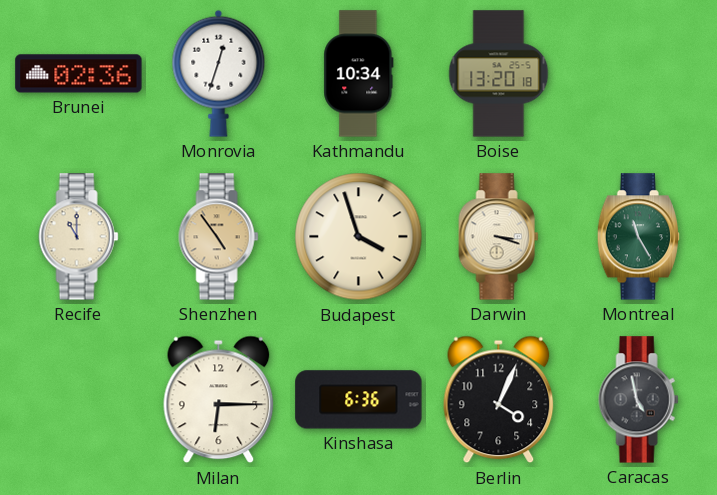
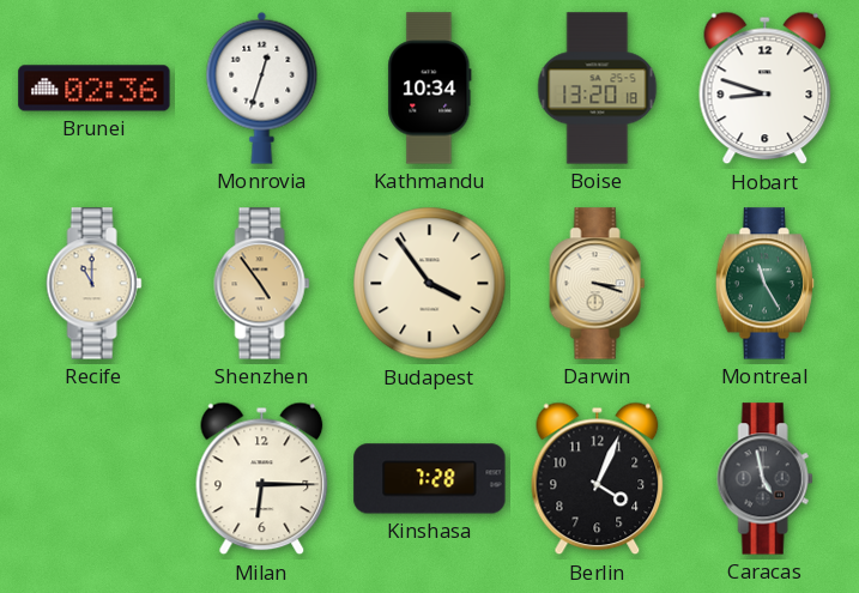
Hobart: none -> 8:48
Budapest: 3:57 -> 3:54
Kinshasa: 6:36 -> 7:28
